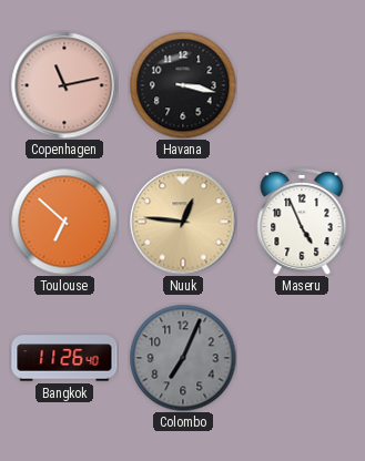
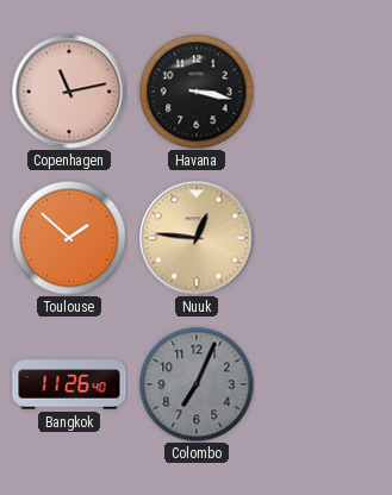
Toulouse: 6:52 -> 1:52
Maseru: 4:56 -> none
